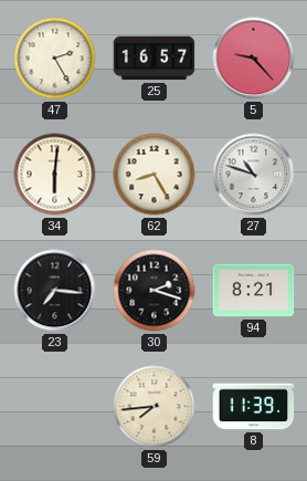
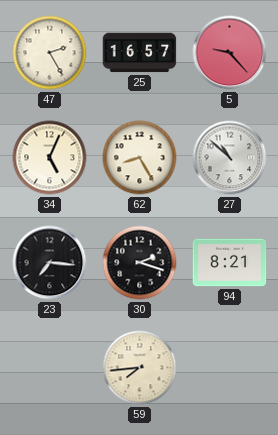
34: 6:01 -> 5:04
27: 10:48 -> 10:52
8: 11:39 -> none
